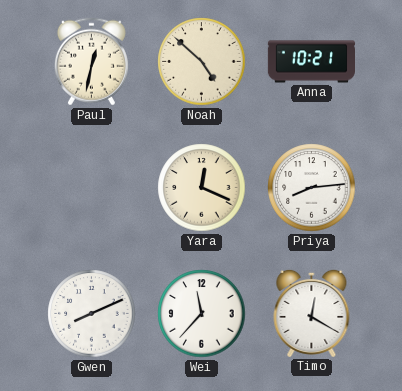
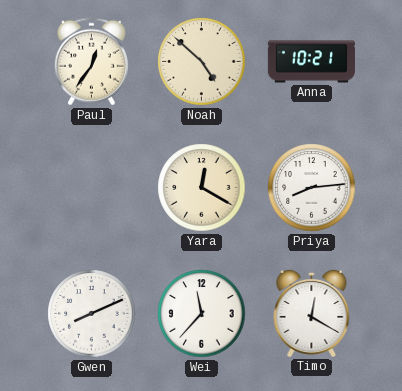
Paul: 12:32 -> 12:36
Yara: 12:19 -> 12:20
